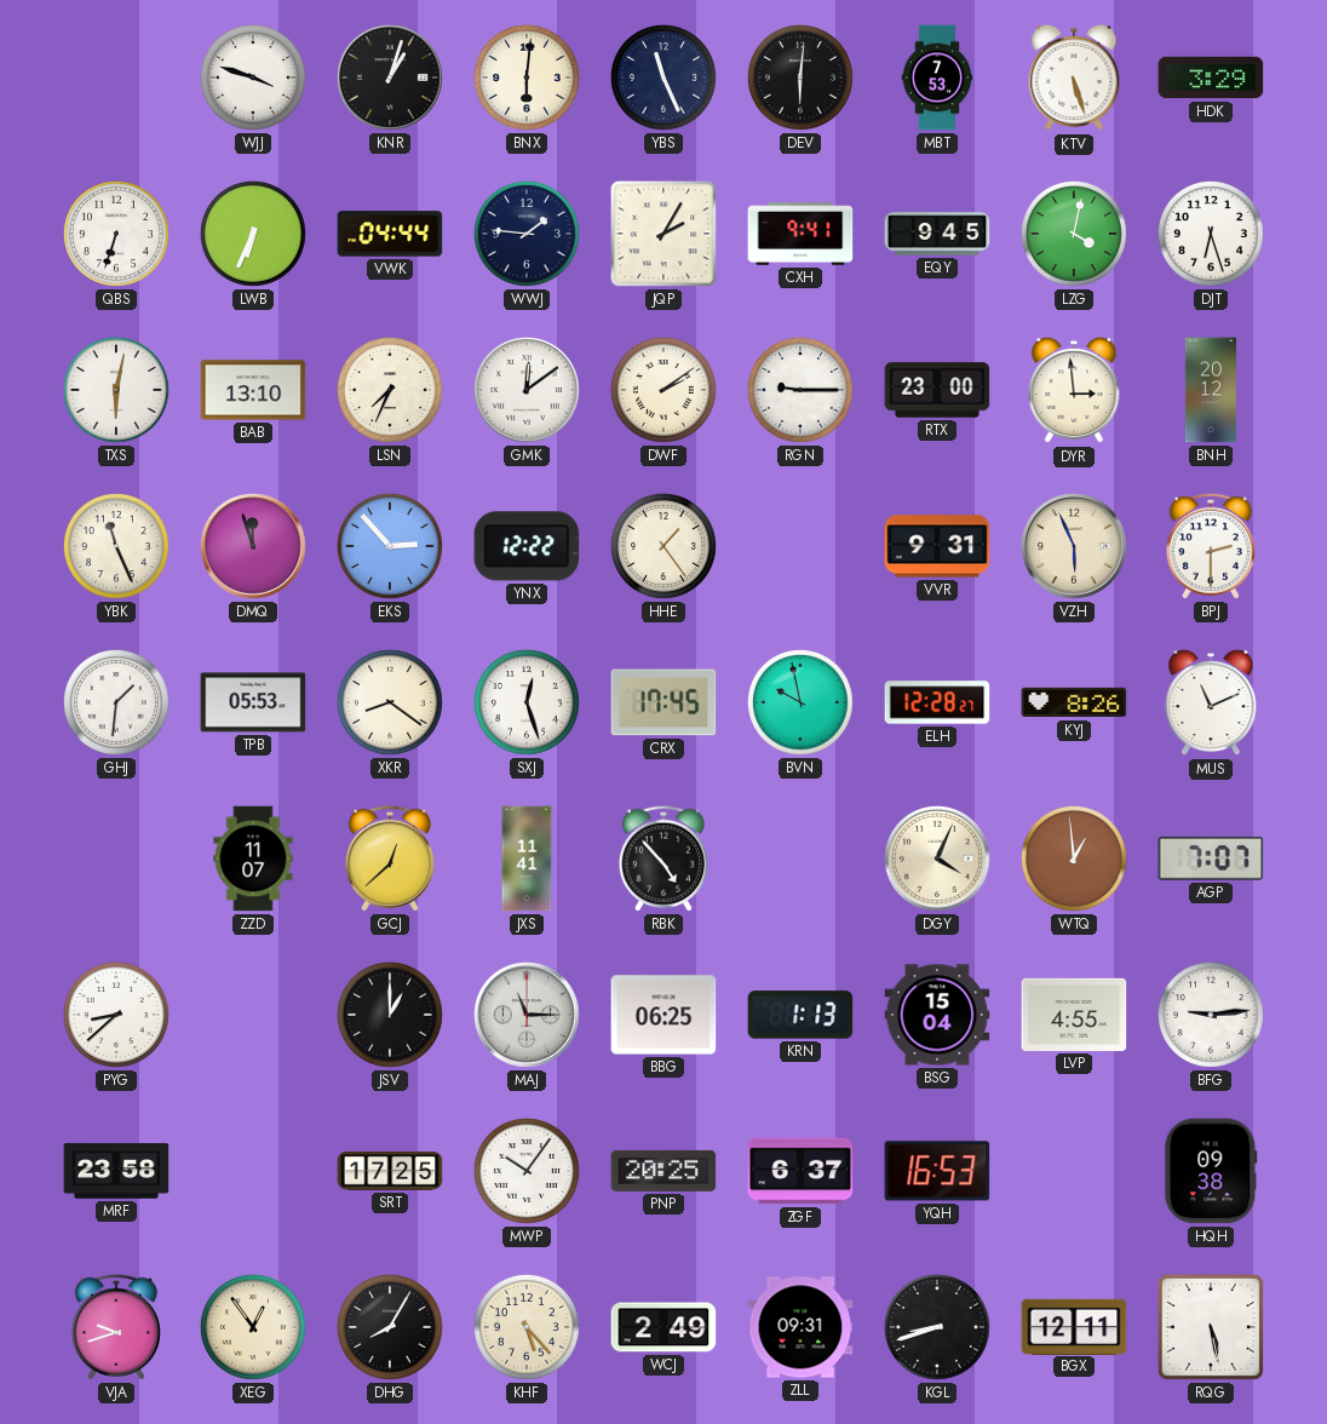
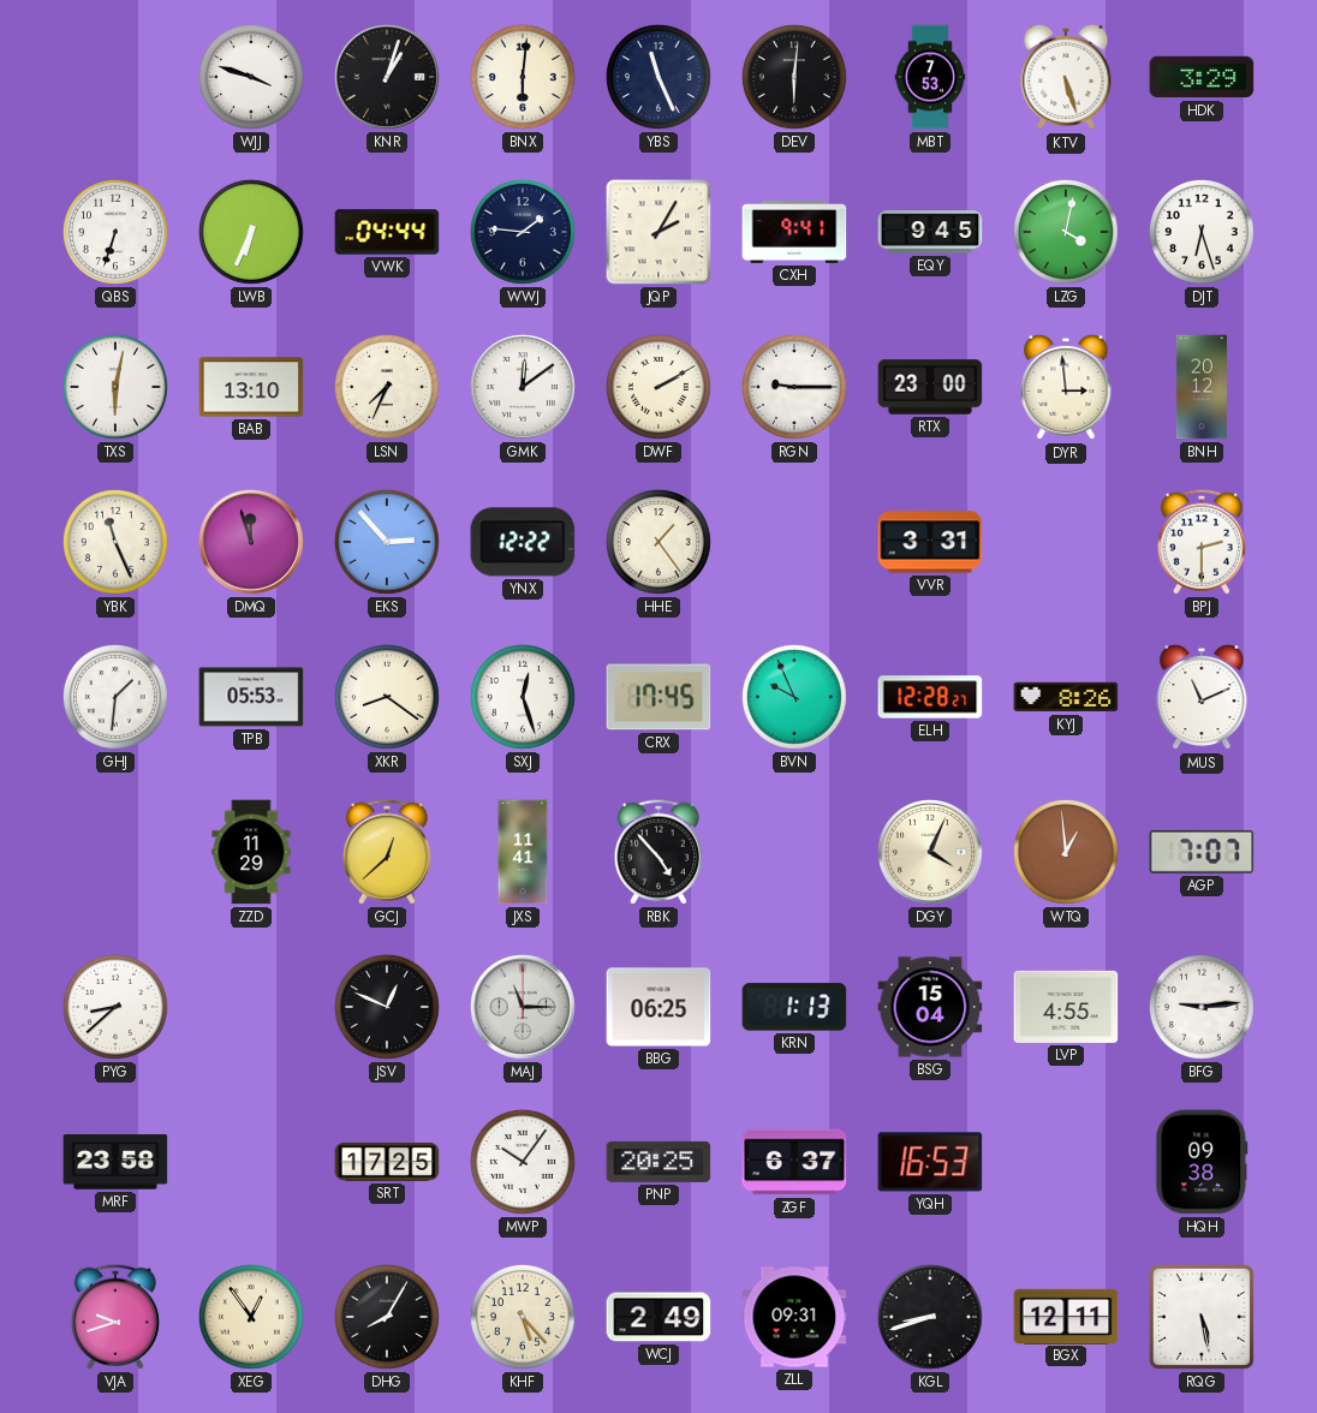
DWF: 2:09 -> 2:10
VVR: 9:31 -> 3:31
VZH: 5:56 -> none
BVN: 9:58 -> 9:56
ZZD: 11:07 -> 11:29
JSV: 1:00 -> 12:49
